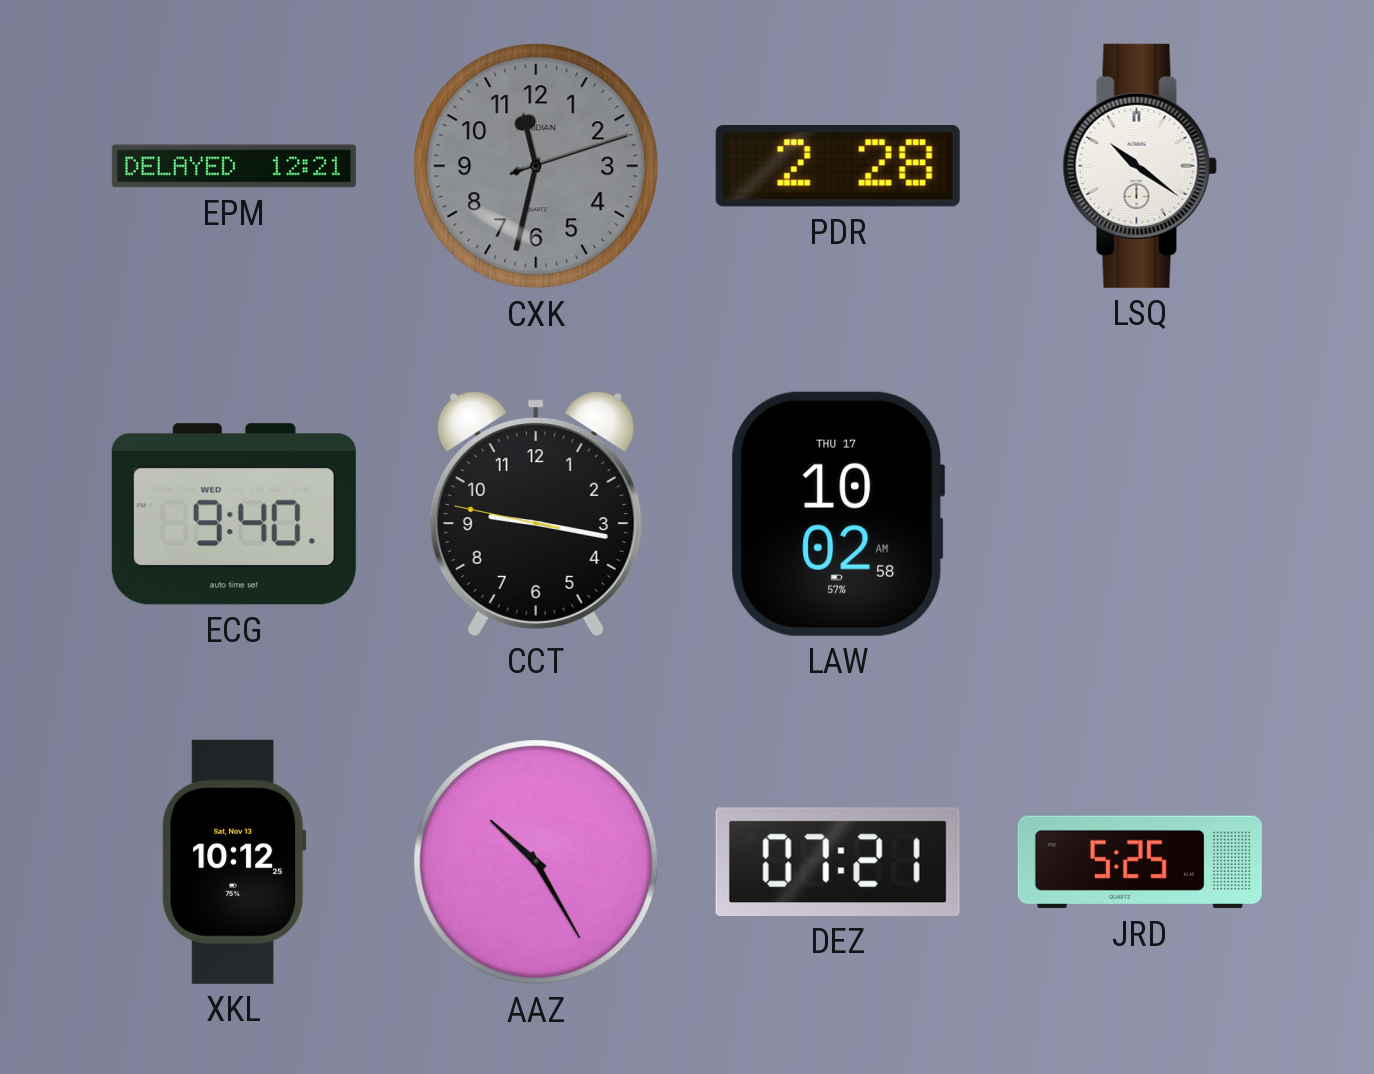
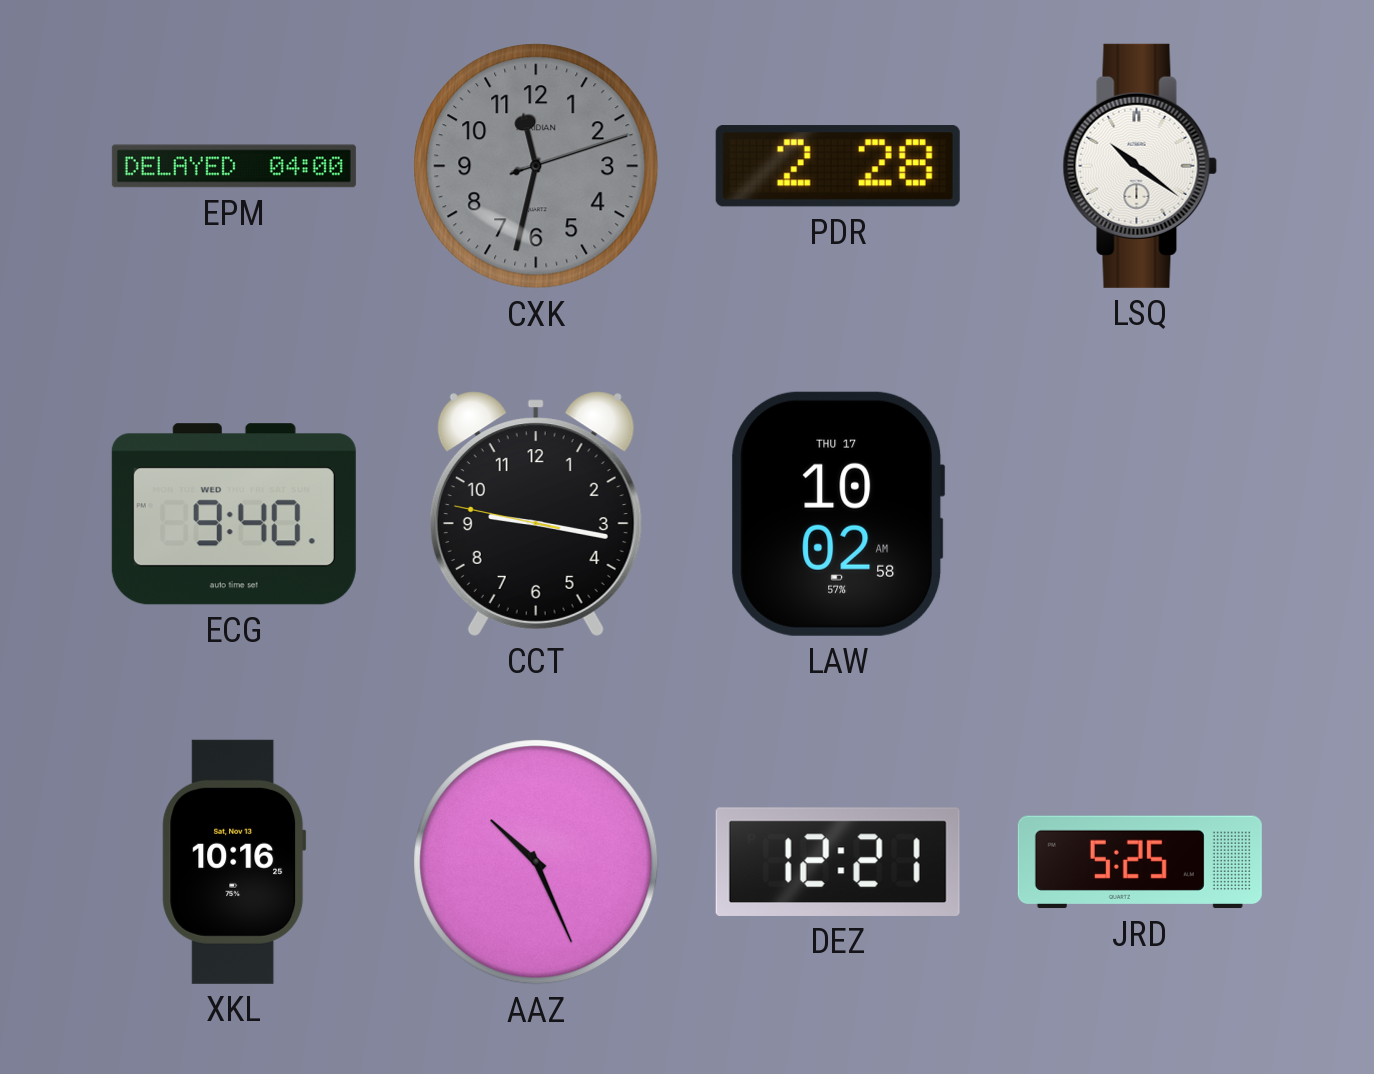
EPM: 12:21 -> 04:00
XKL: 10:12 -> 10:16
AAZ: 10:25 -> 10:26
DEZ: 07:21 -> 12:21
